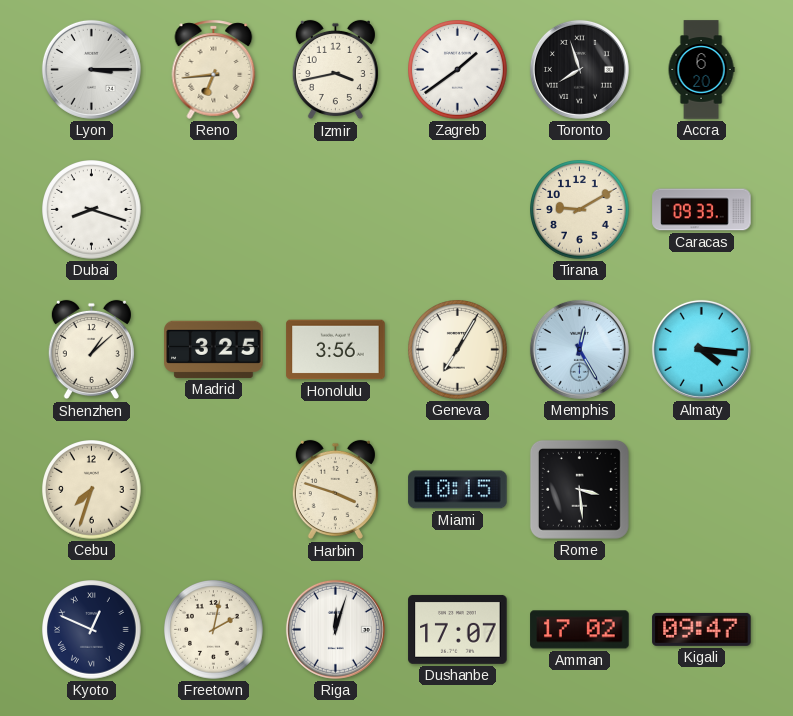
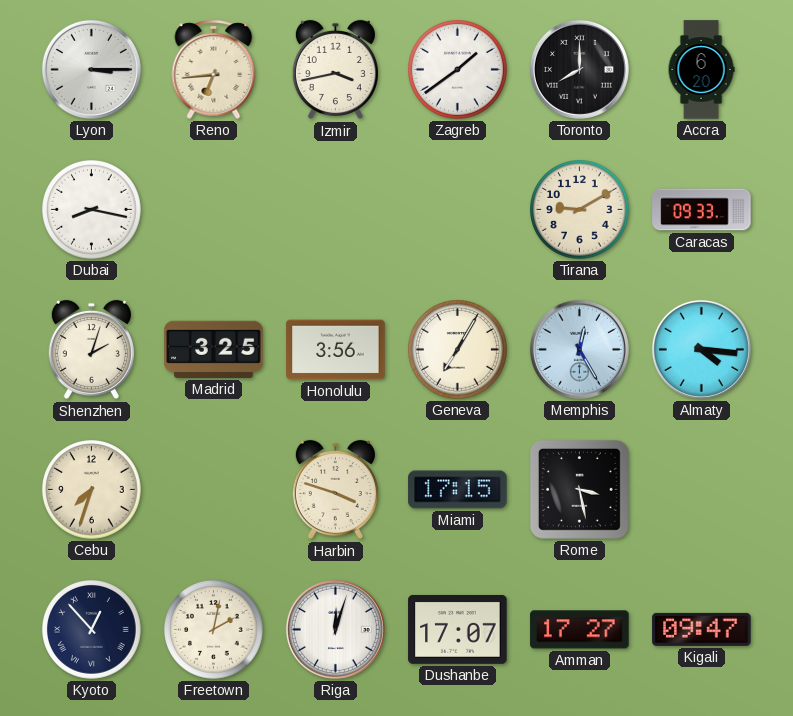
Toronto: 7:57 -> 8:00
Dubai: 8:18 -> 8:17
Shenzhen: 1:08 -> 2:03
Miami: 10:15 -> 17:15
Rome: 3:29 -> 3:28
Kyoto: 12:49 -> 12:53
Amman: 17:02 -> 17:27
